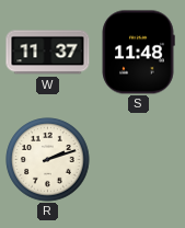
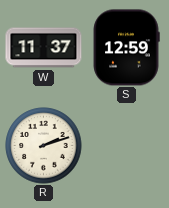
S: 11:48 -> 12:59
